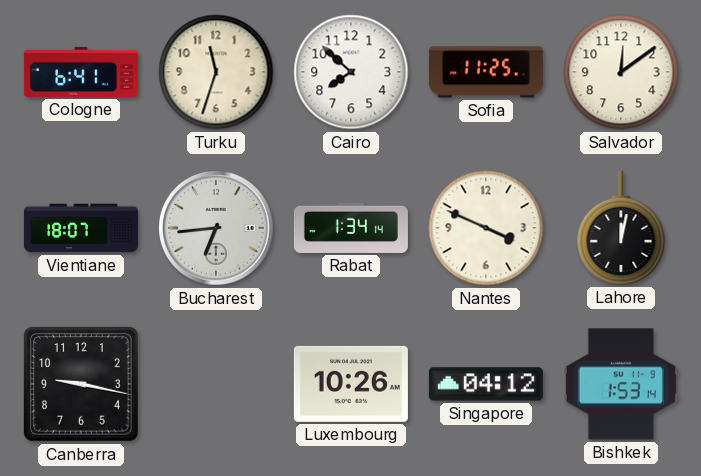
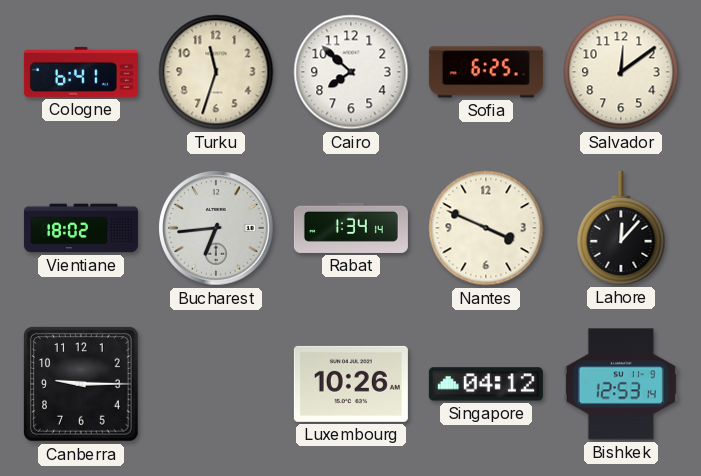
Sofia: 11:25 -> 6:25
Vientiane: 18:07 -> 18:02
Lahore: 12:02 -> 12:07
Canberra: 9:17 -> 9:15
Bishkek: 1:53 -> 12:53
